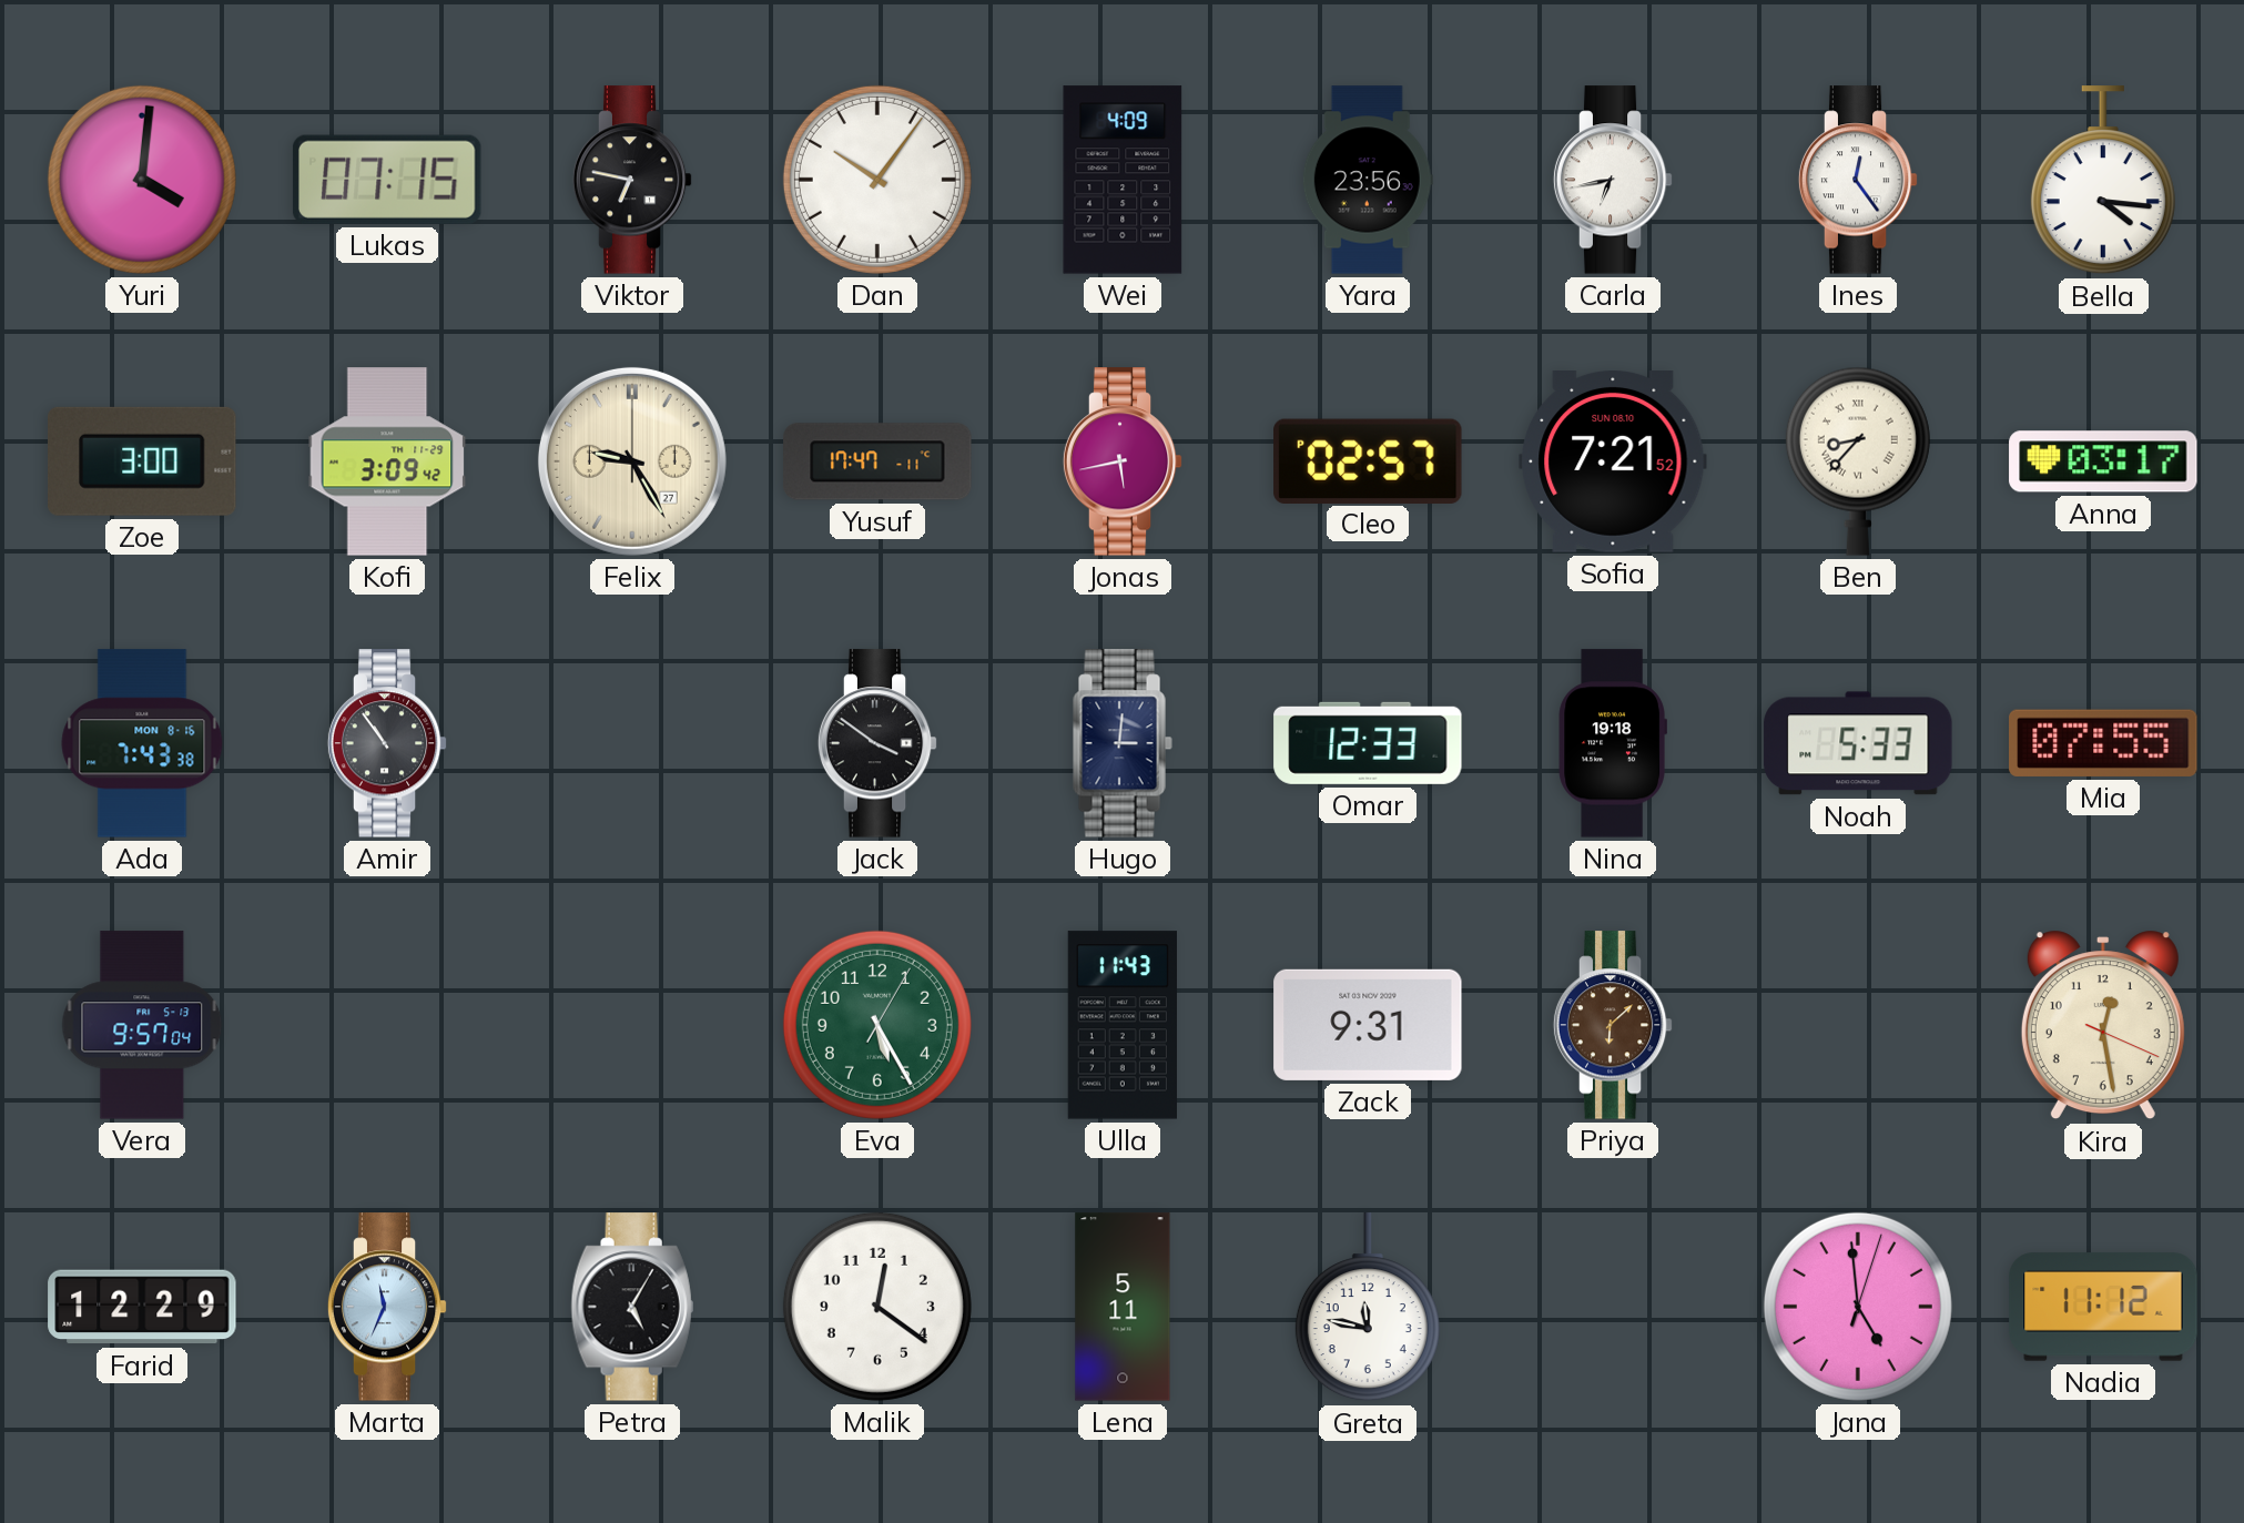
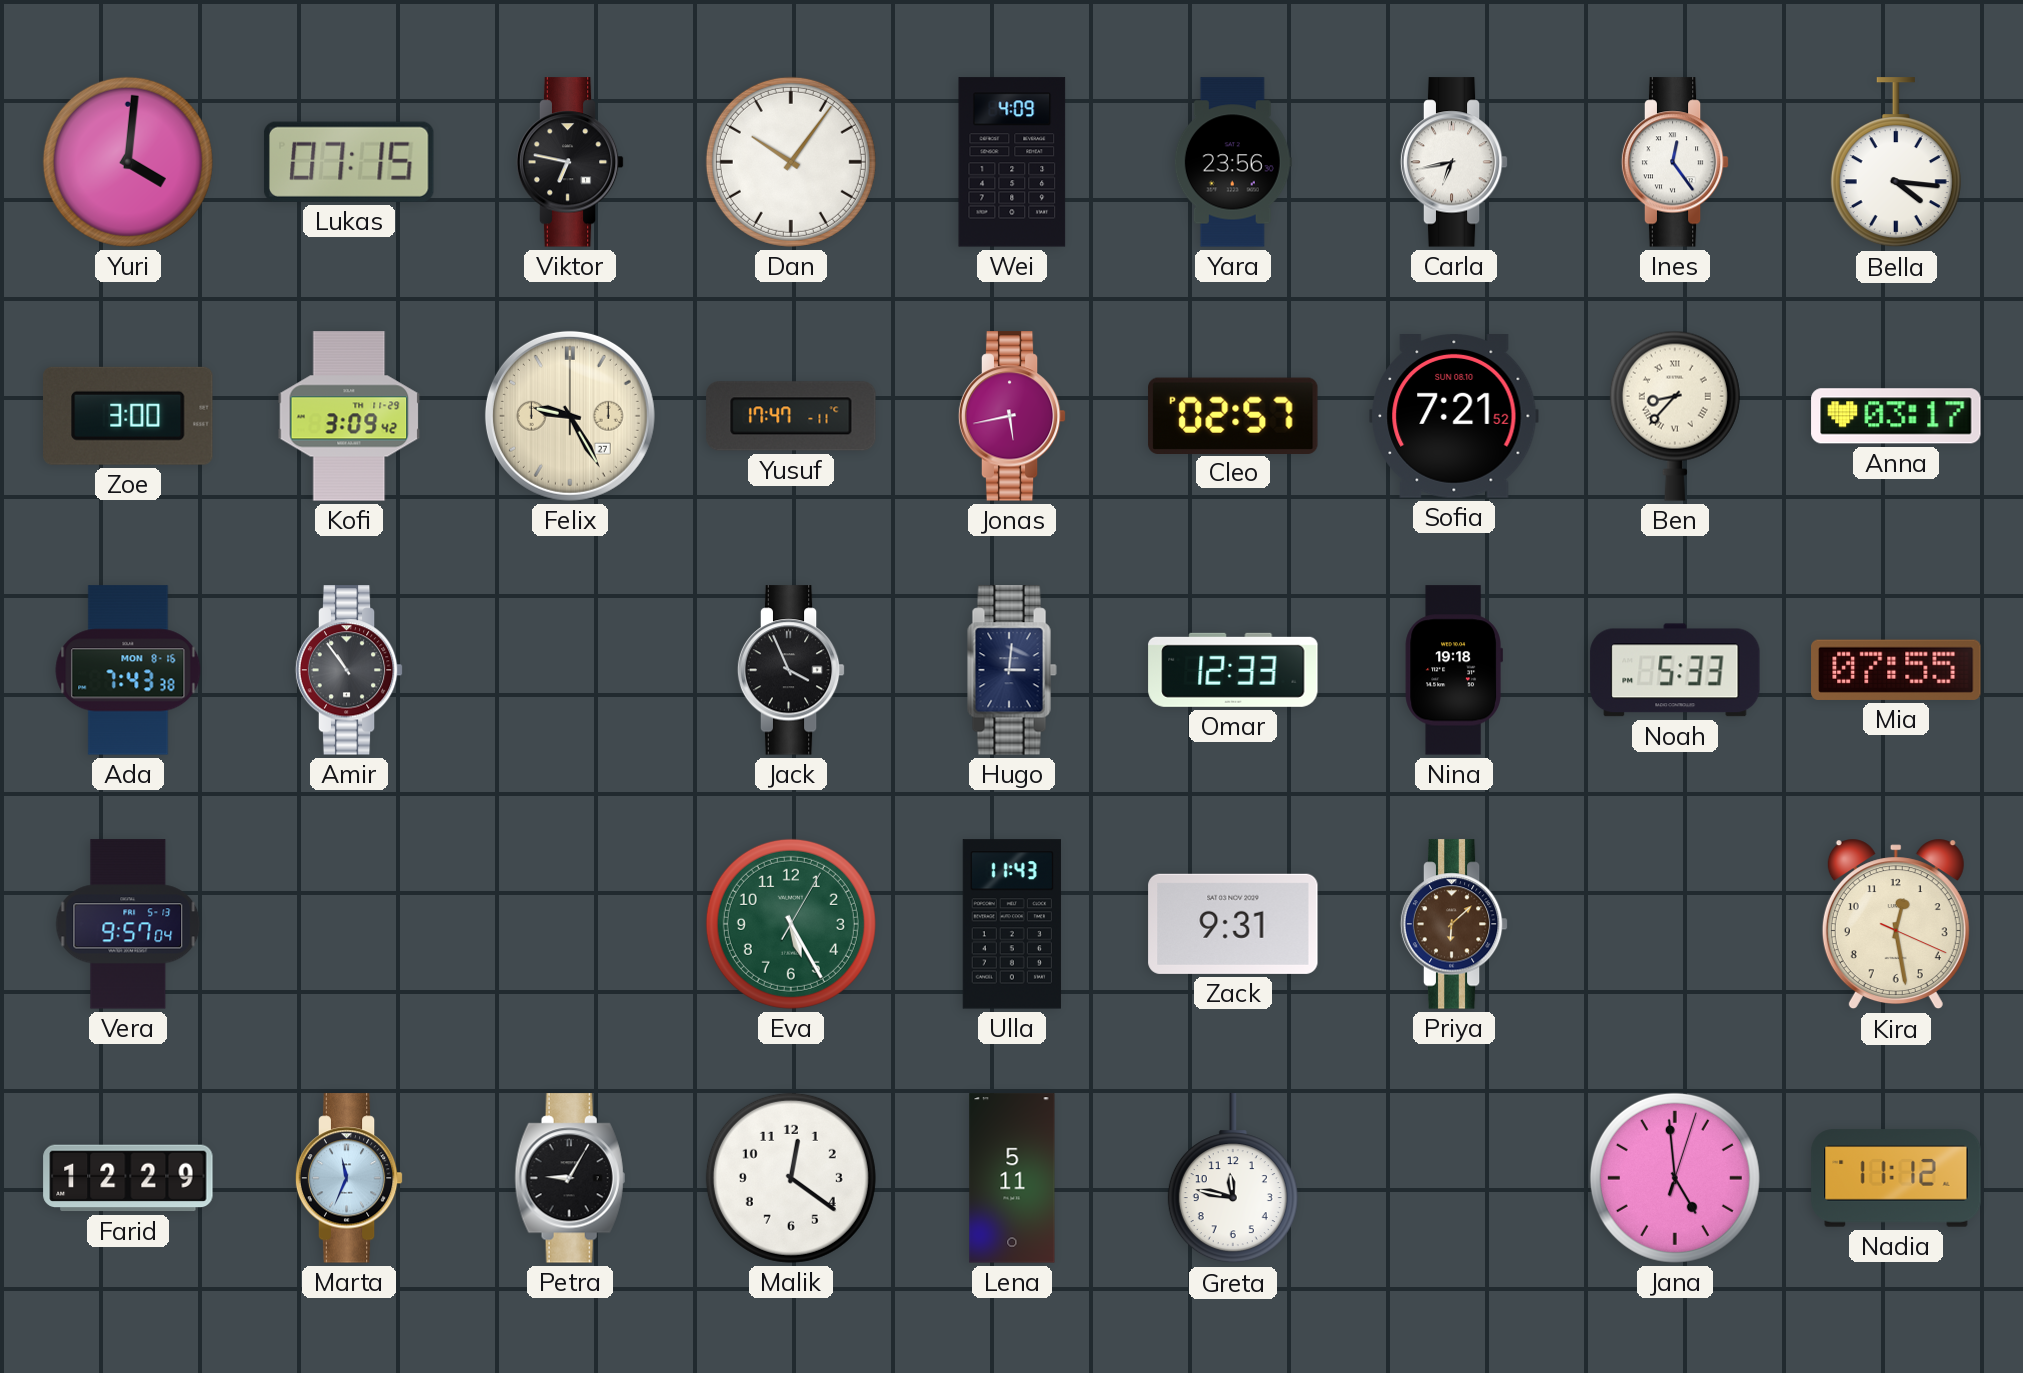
Jack: 3:51 -> 3:56
Petra: 5:05 -> 9:05
